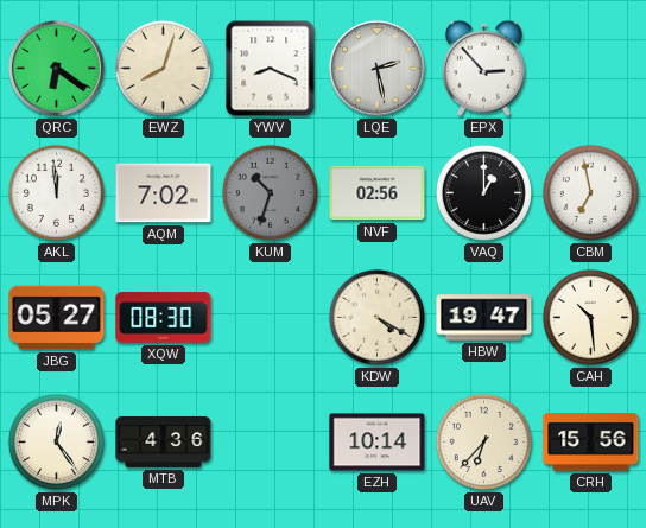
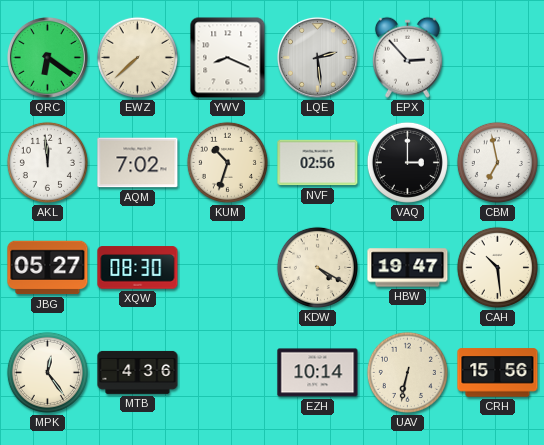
EWZ: 8:03 -> 7:38
LQE: 2:28 -> 2:29
KUM dial: grey -> cream
VAQ: 1:00 -> 3:00
UAV: 6:37 -> 6:32
